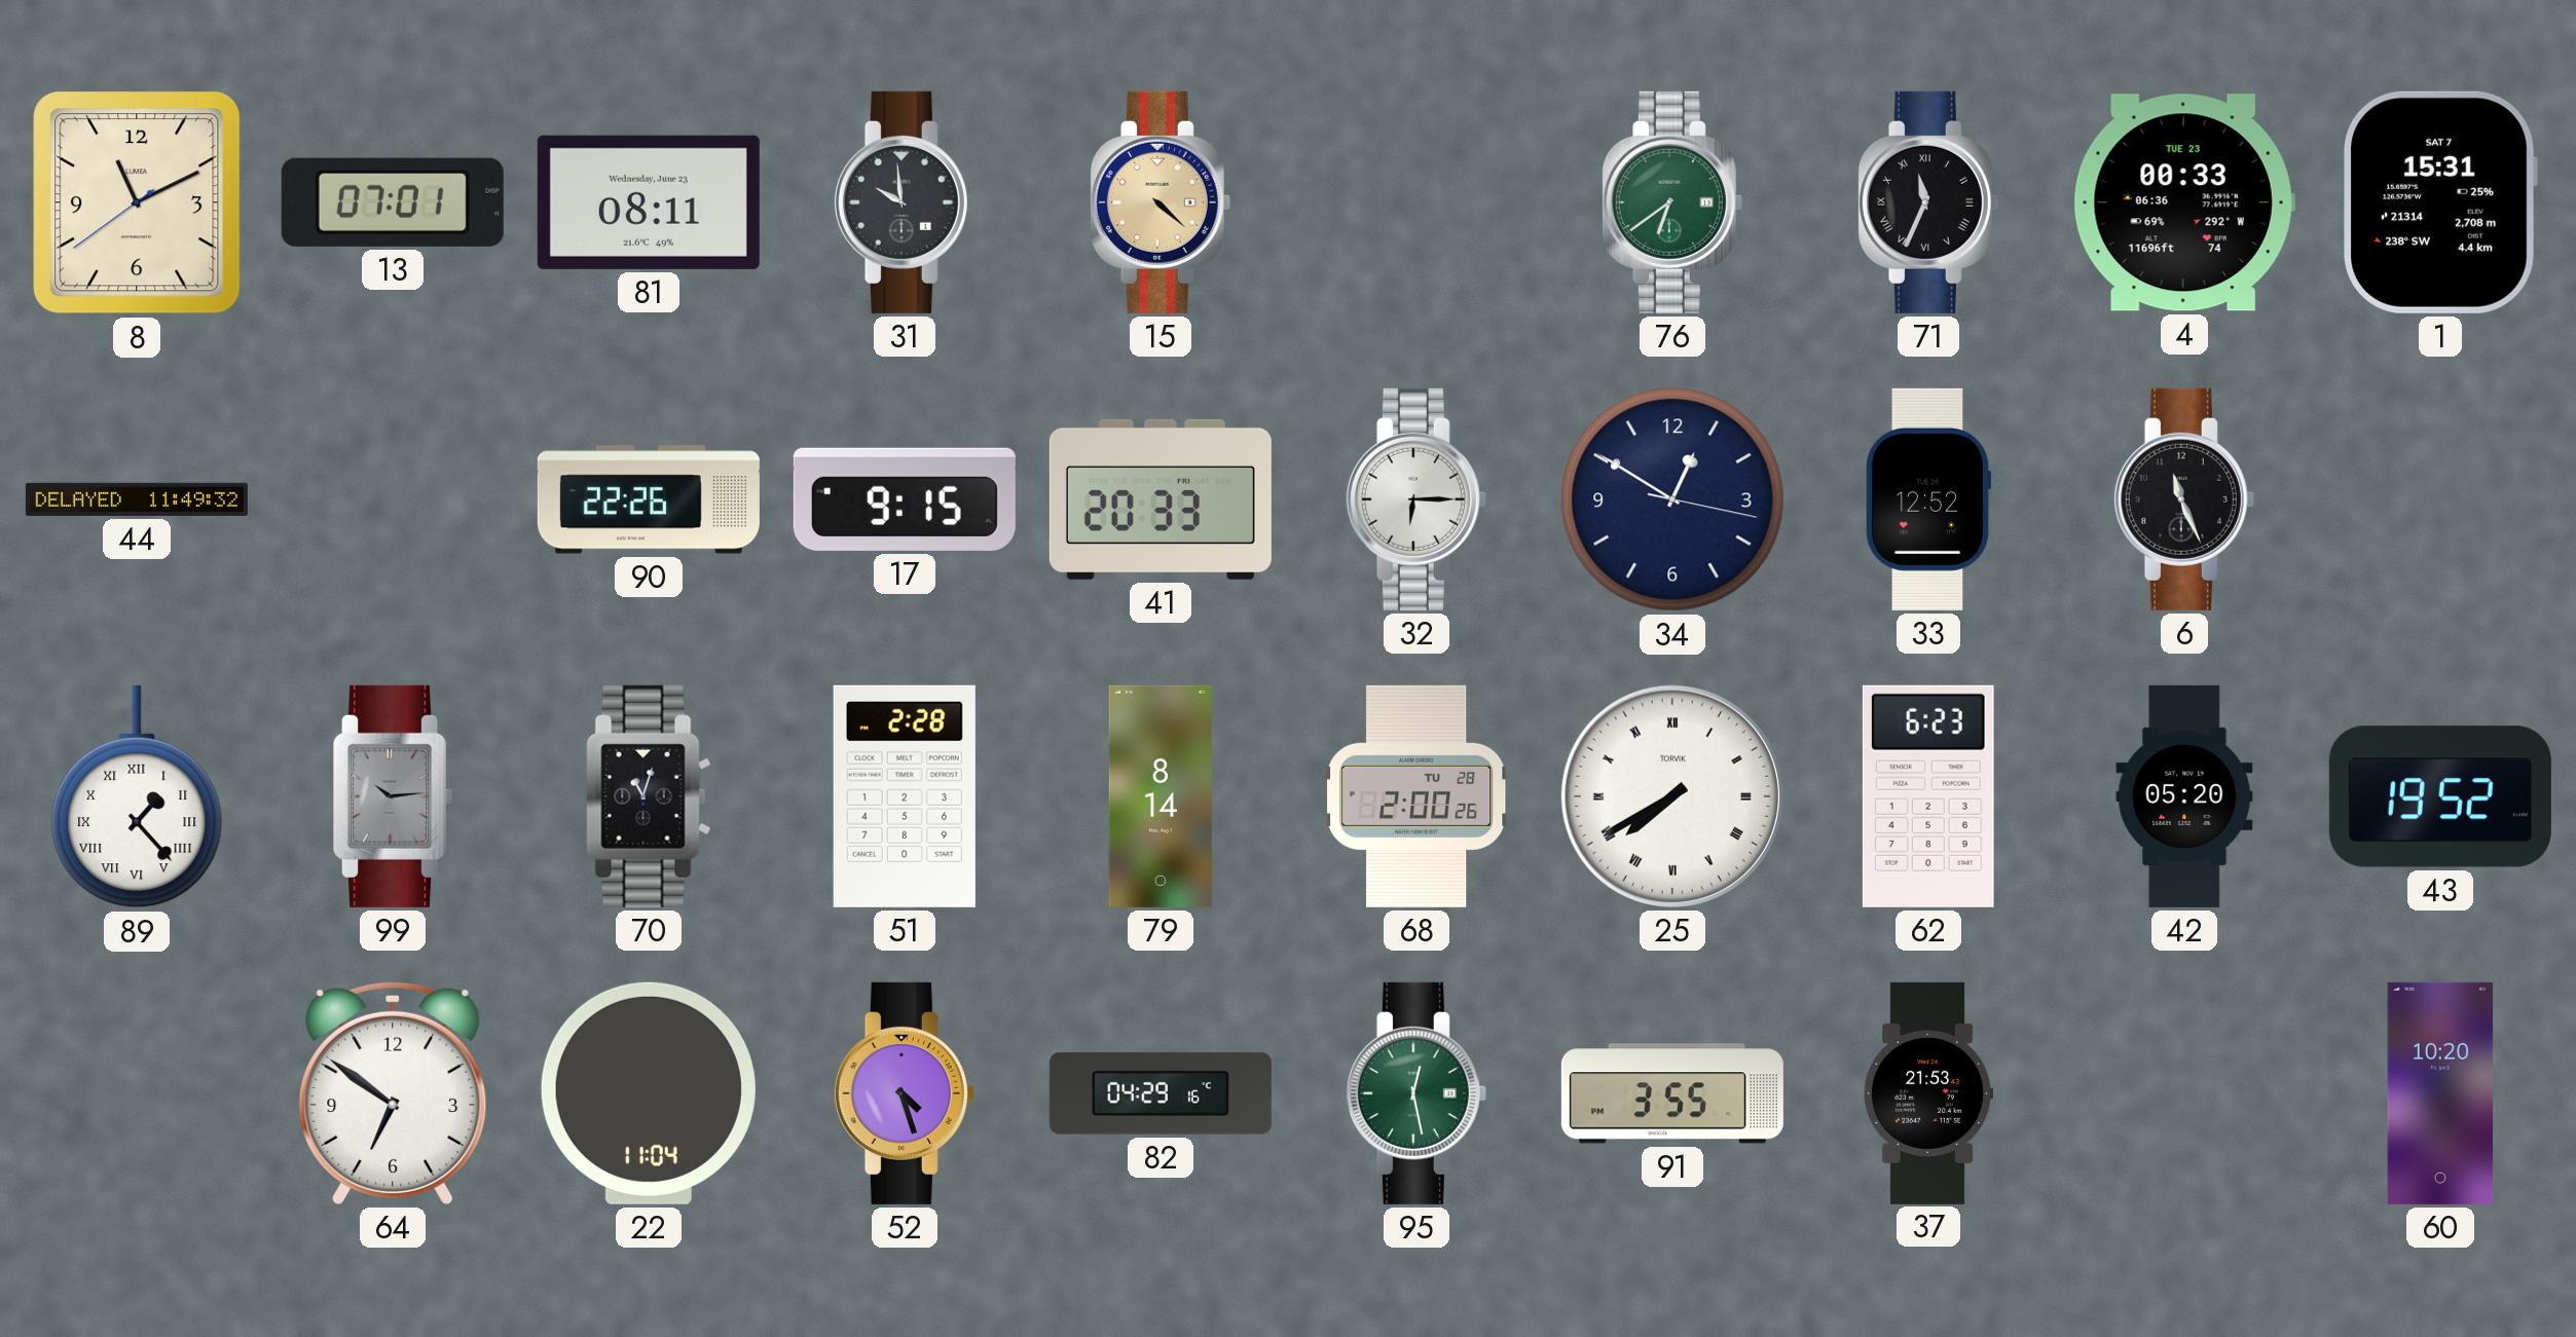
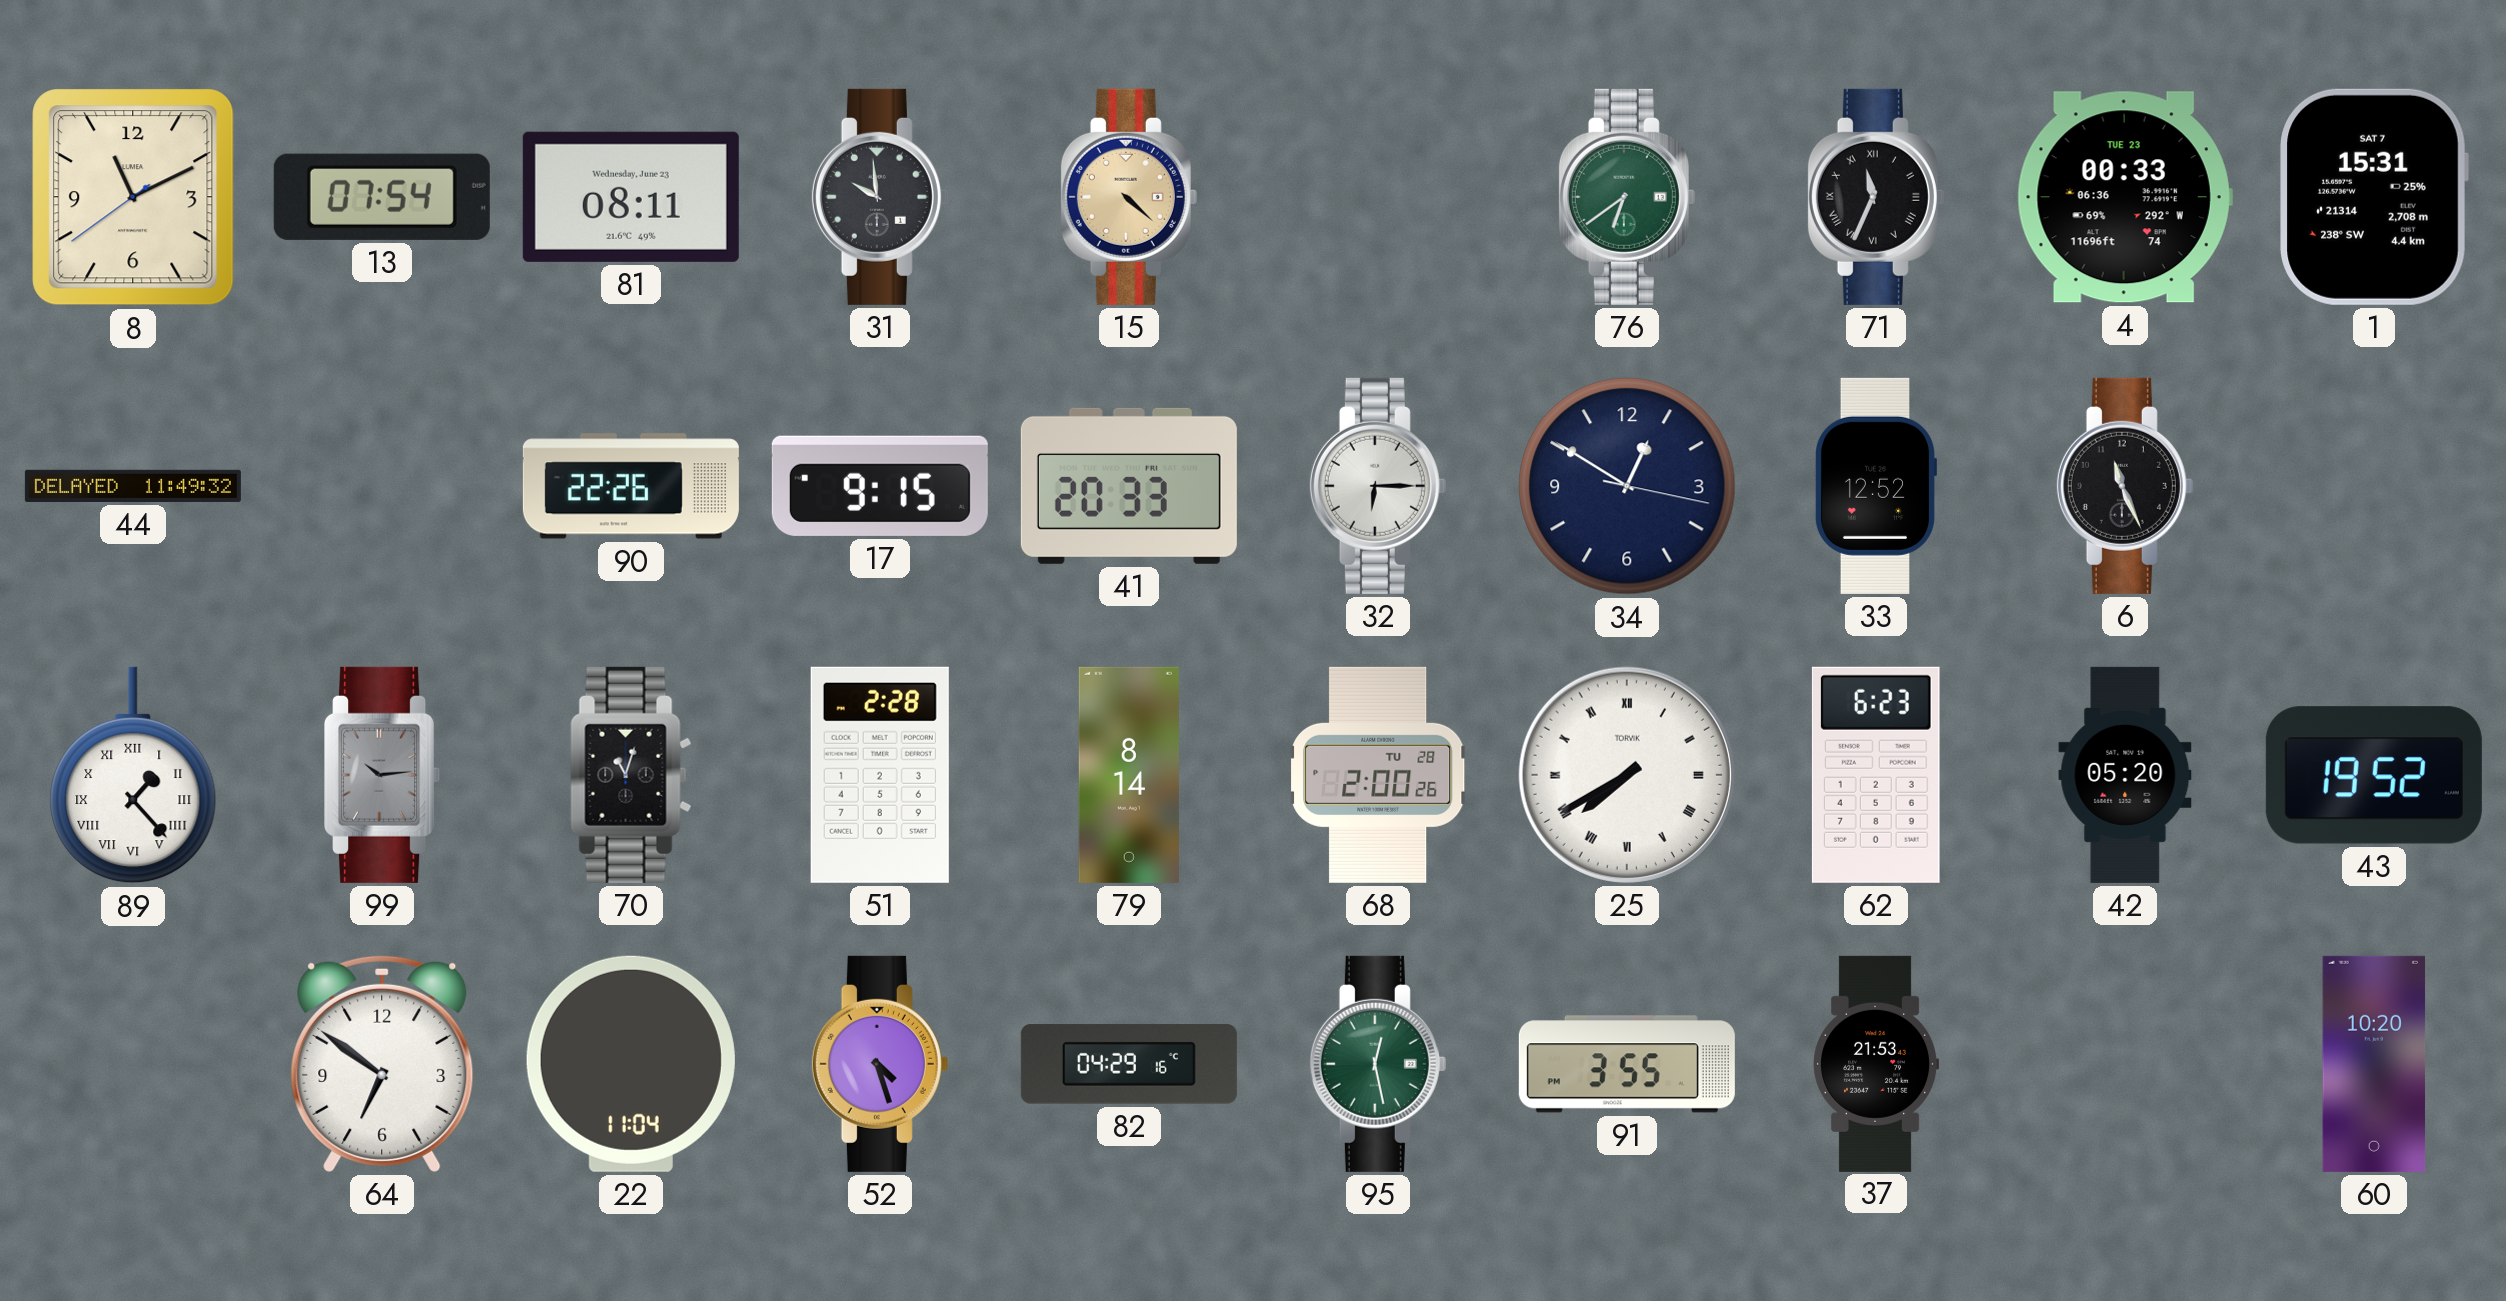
13: 07:01 -> 07:54
